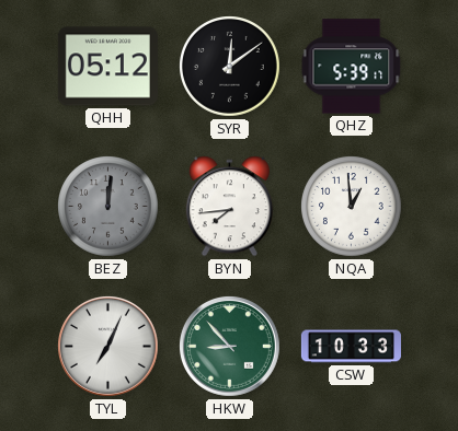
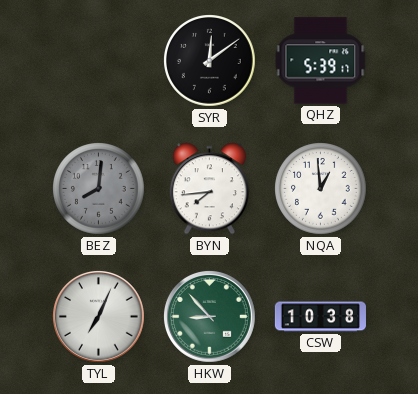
QHH: 05:12 -> none
BEZ: 12:01 -> 8:01
CSW: 10:33 -> 10:38
